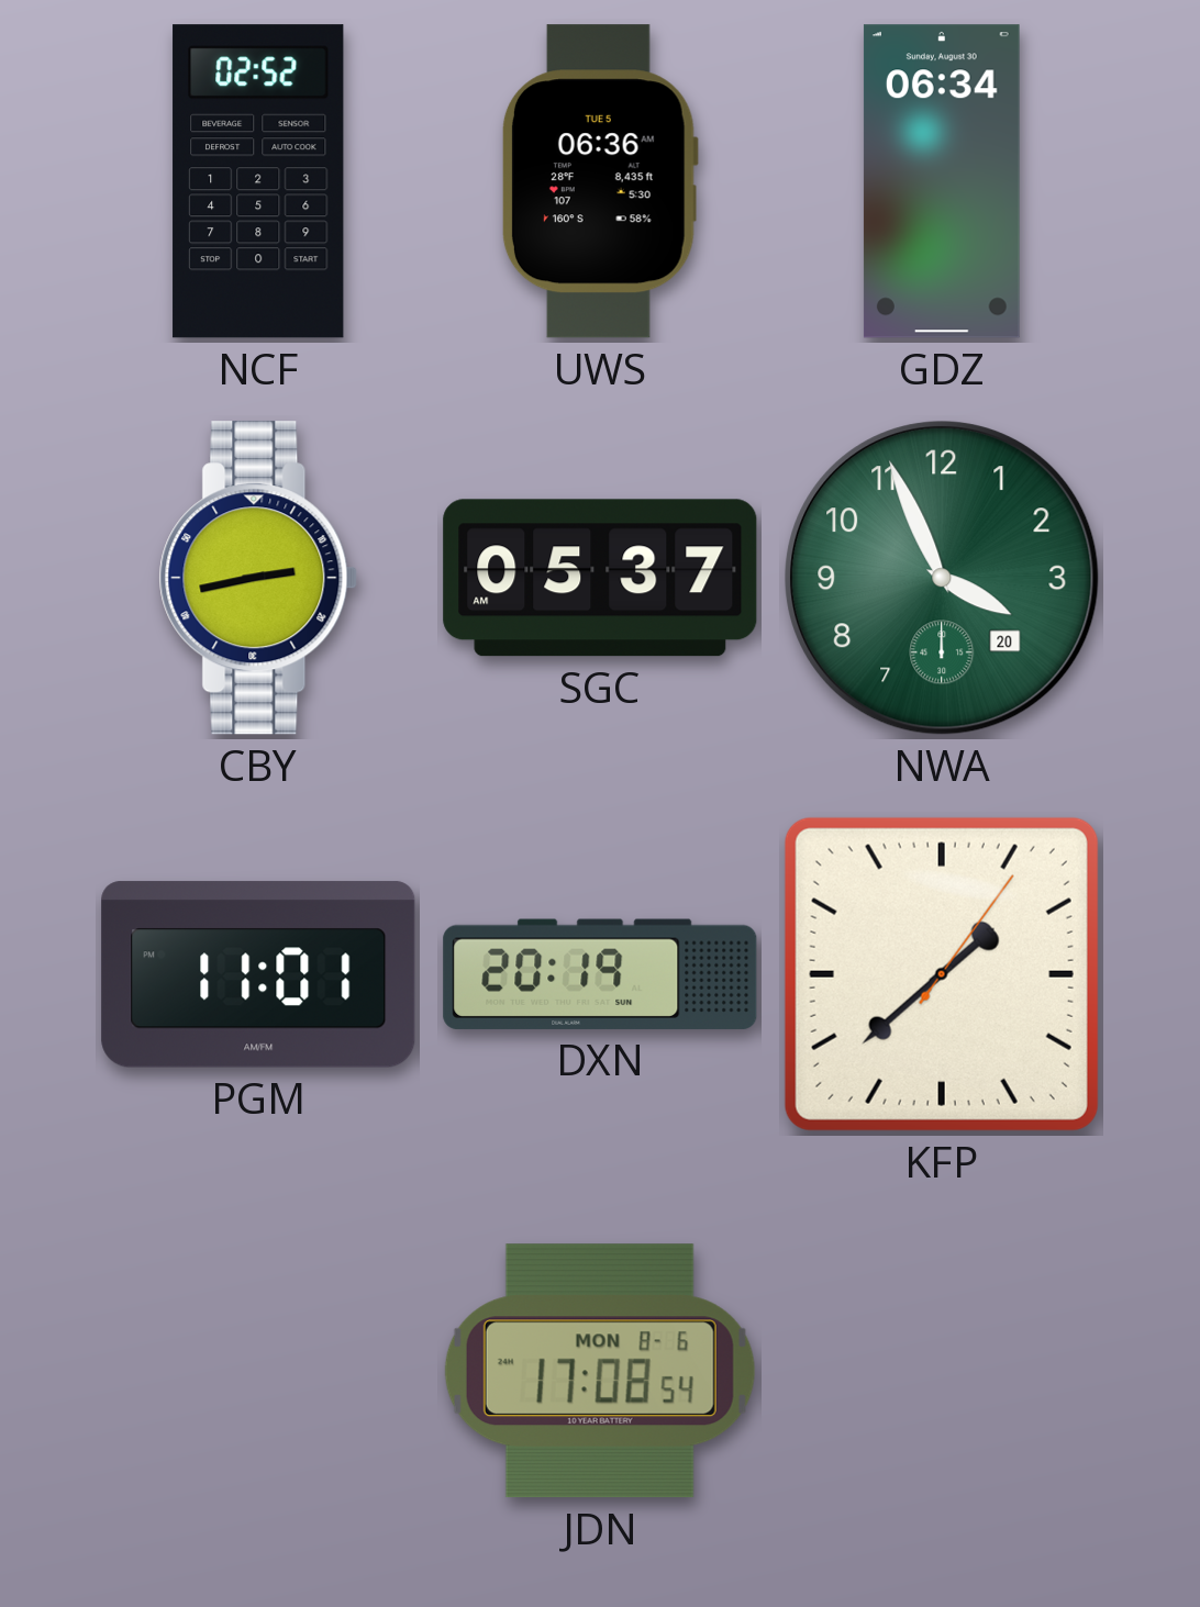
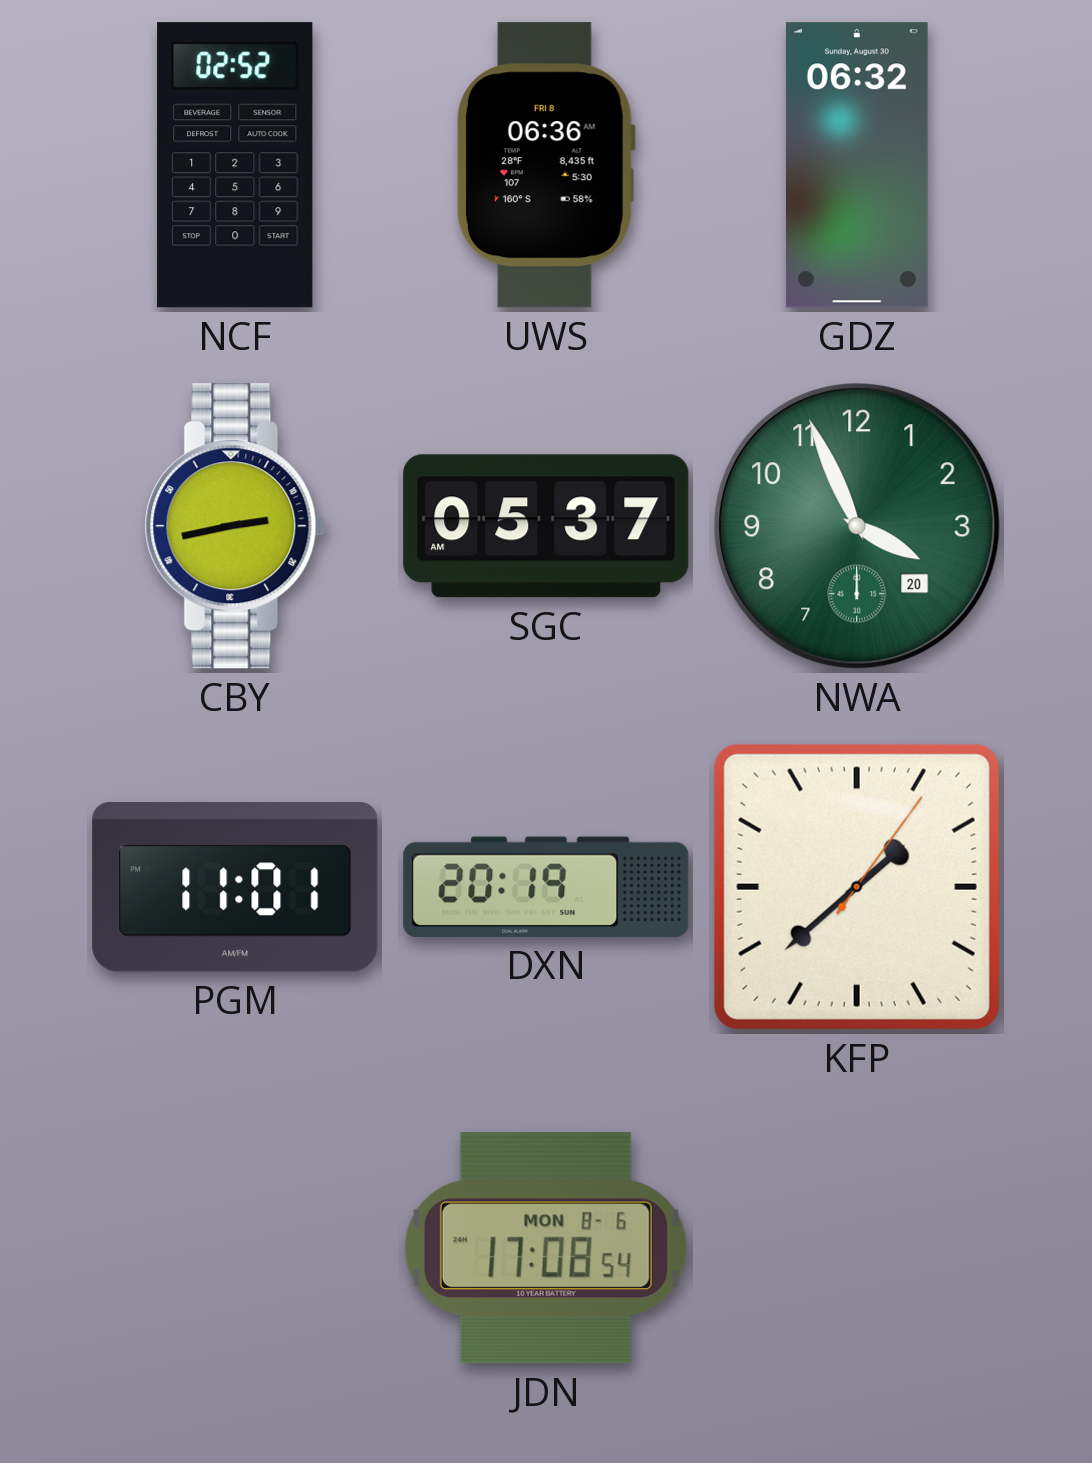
UWS date: TUE 5 -> FRI 8
GDZ: 06:34 -> 06:32
